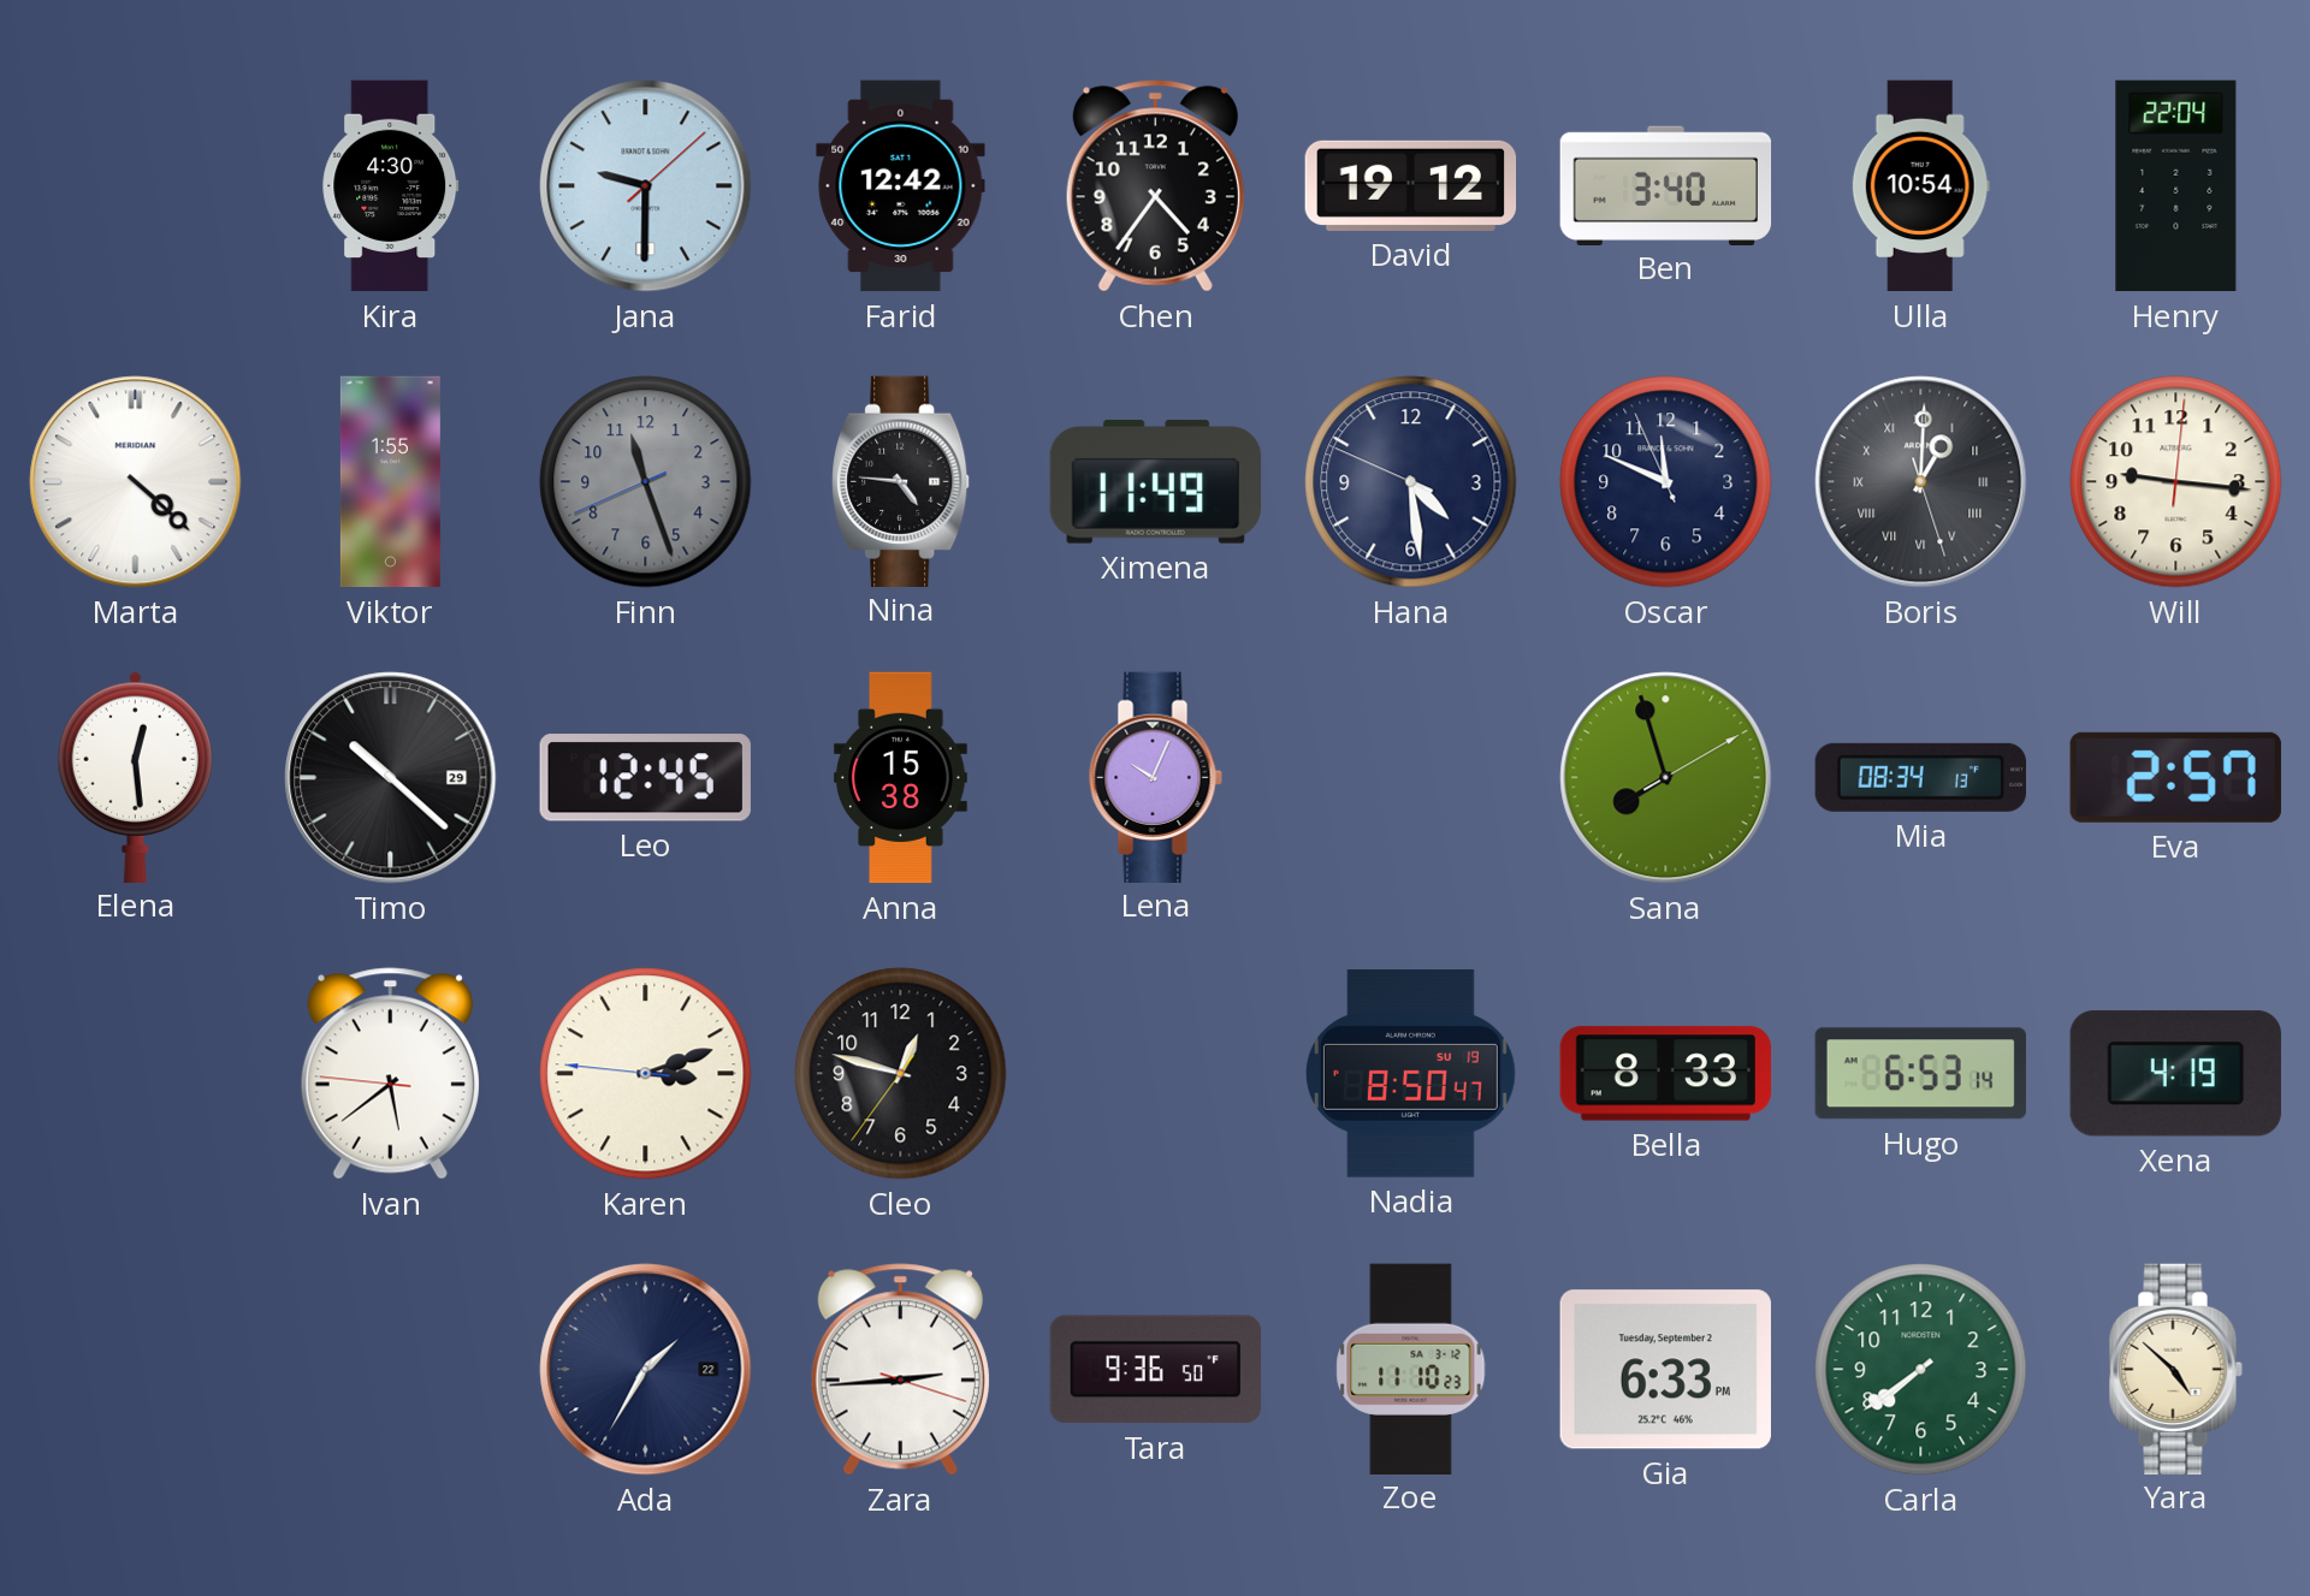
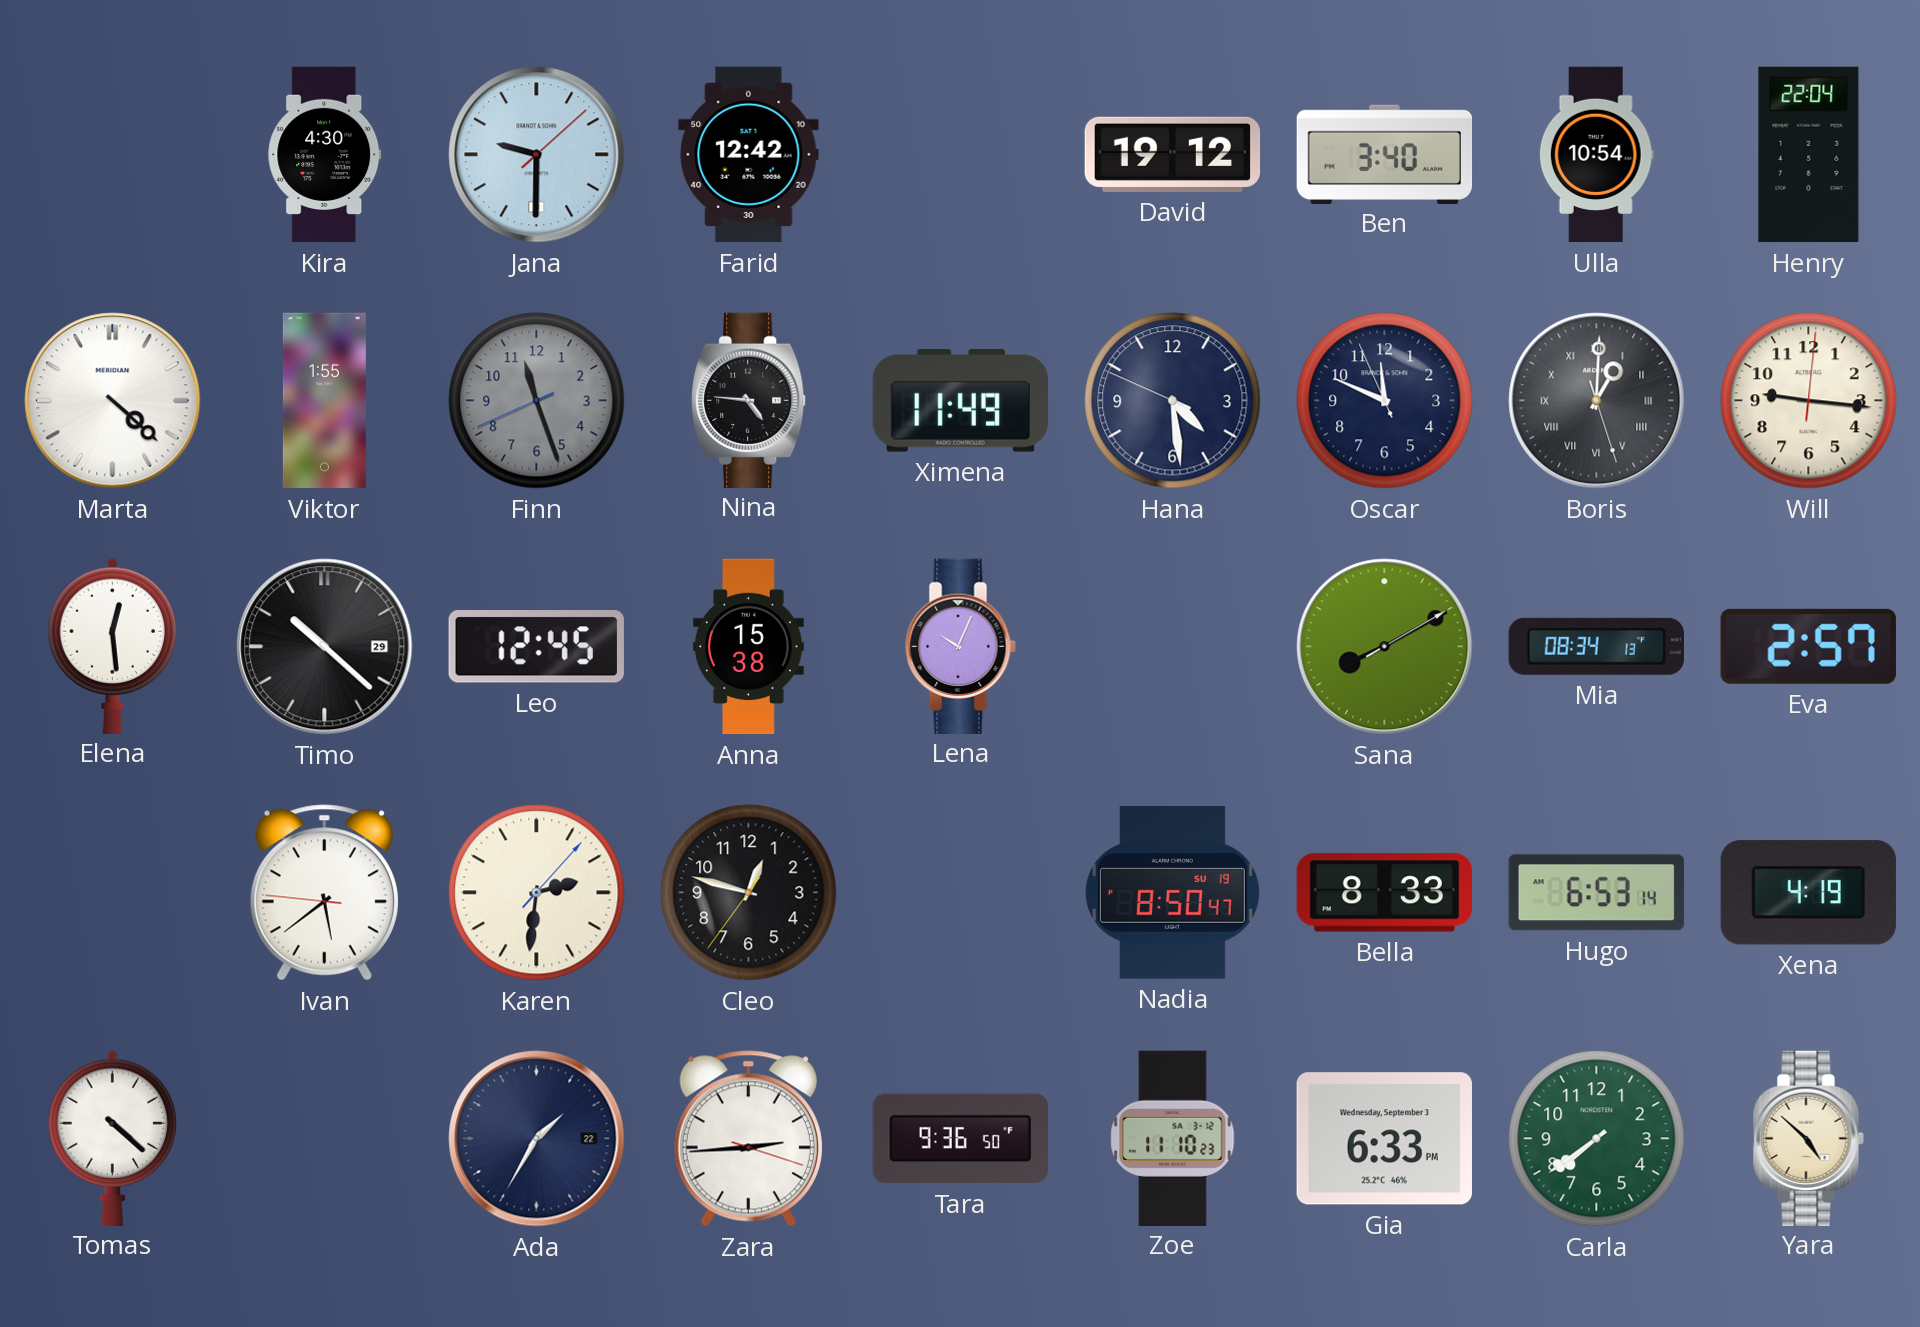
Chen: 4:36 -> none
Sana: 7:57 -> 8:10
Karen: 3:11 -> 2:31
Tomas: none -> 4:22
Gia date: Tuesday, September 2 -> Wednesday, September 3
